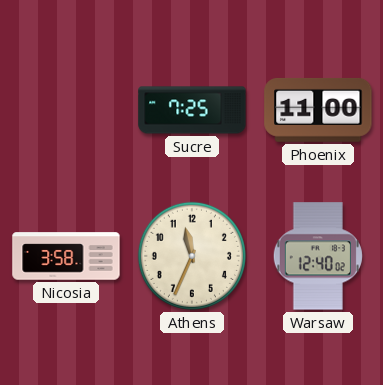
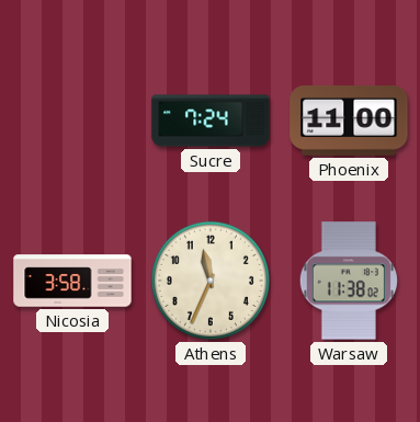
Sucre: 7:25 -> 7:24
Warsaw: 12:40 -> 11:38
